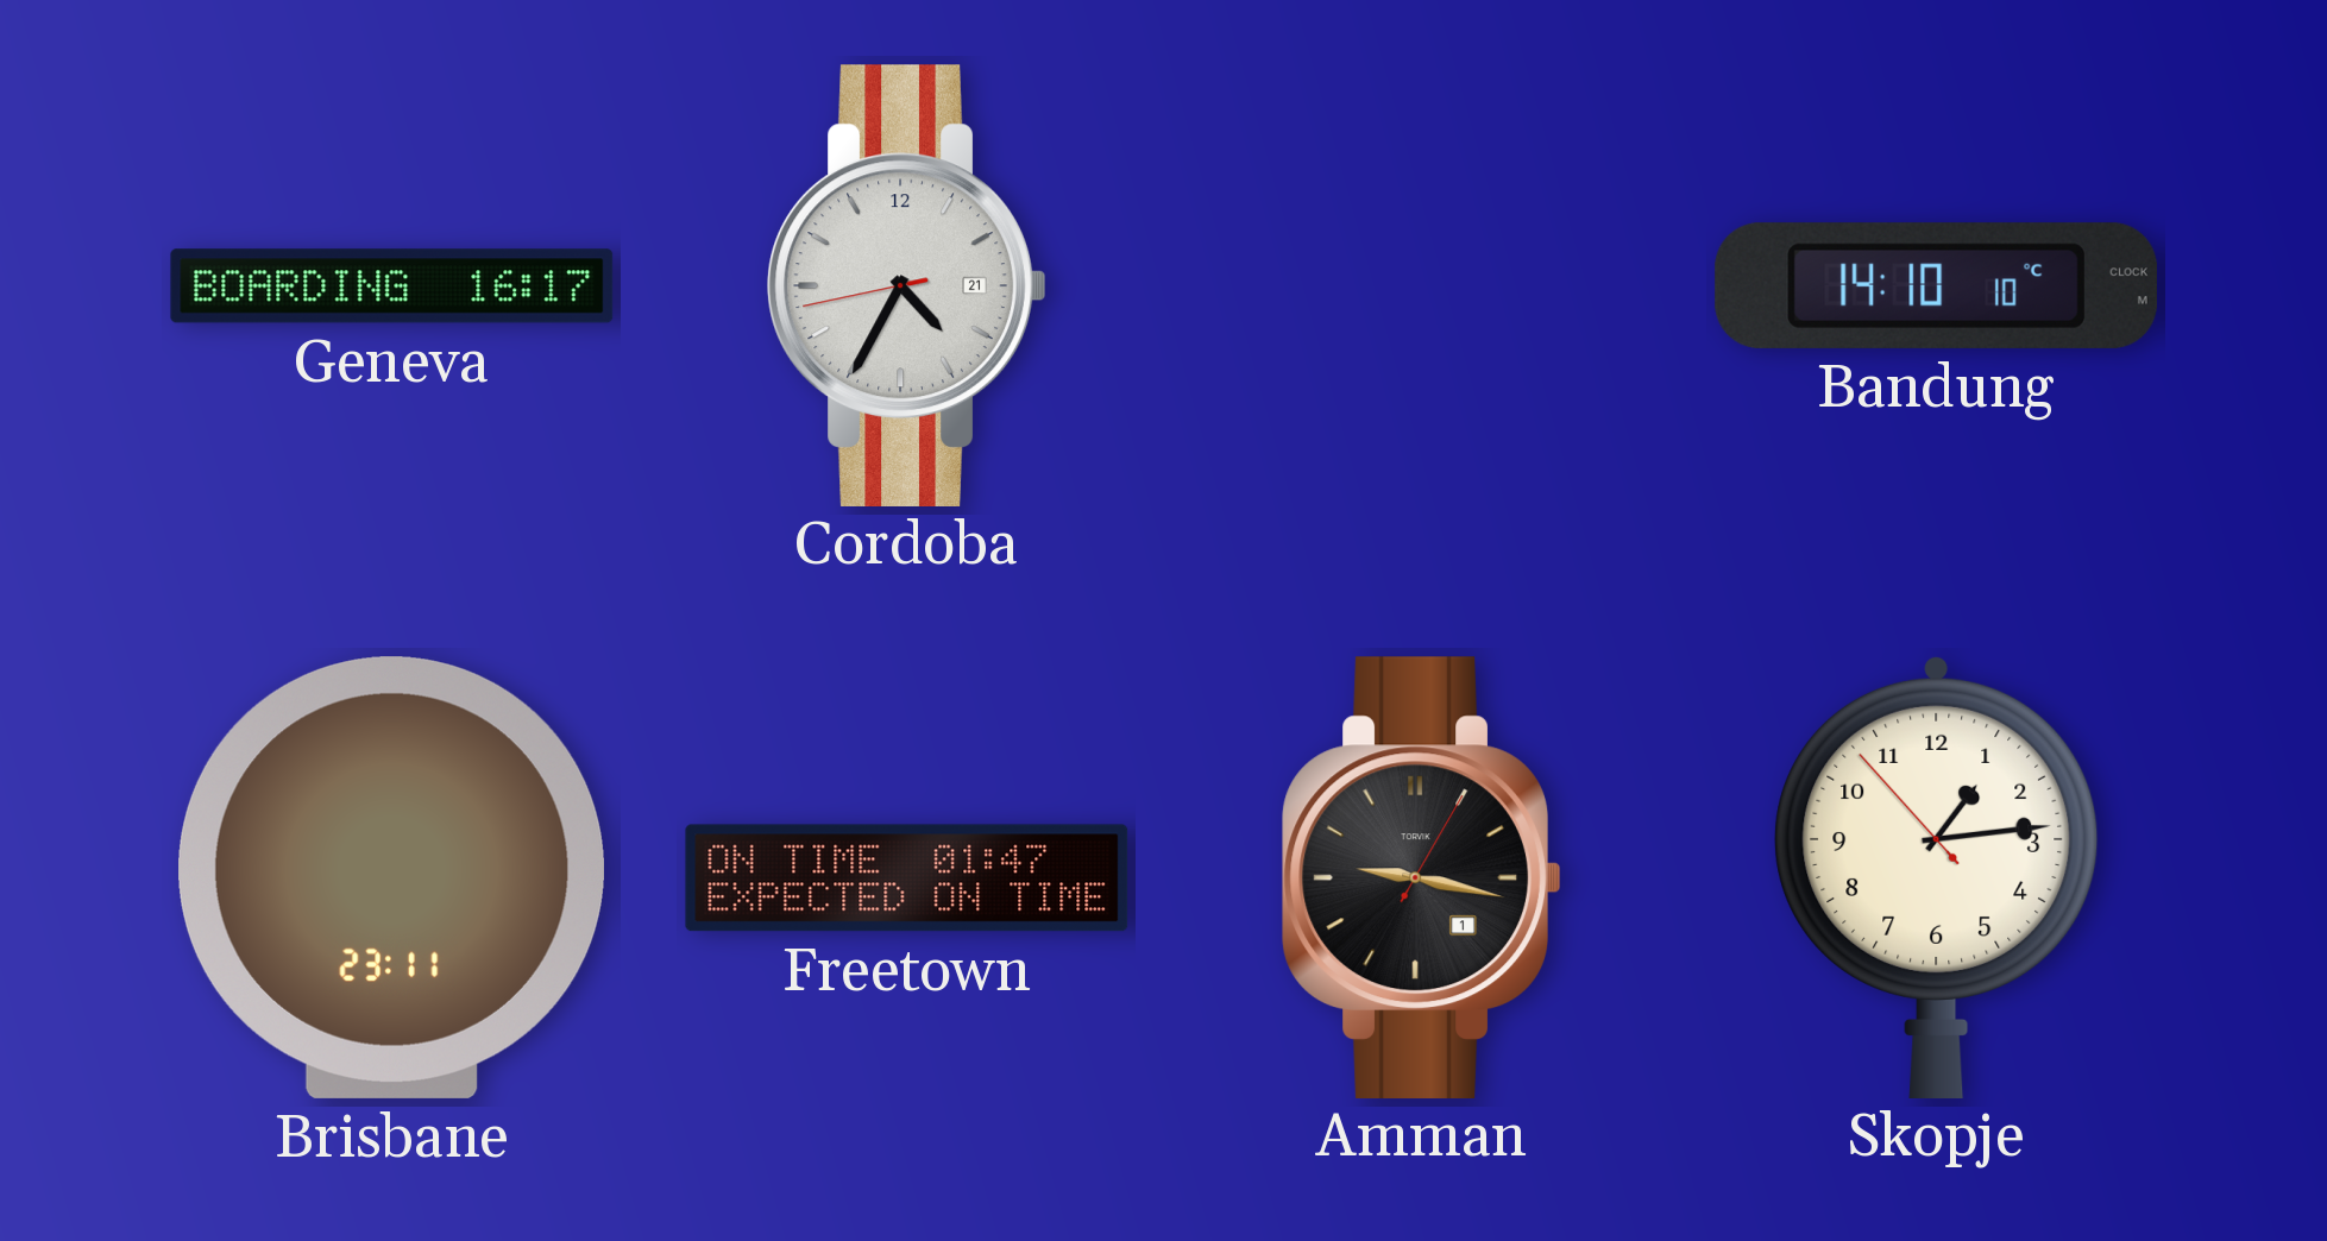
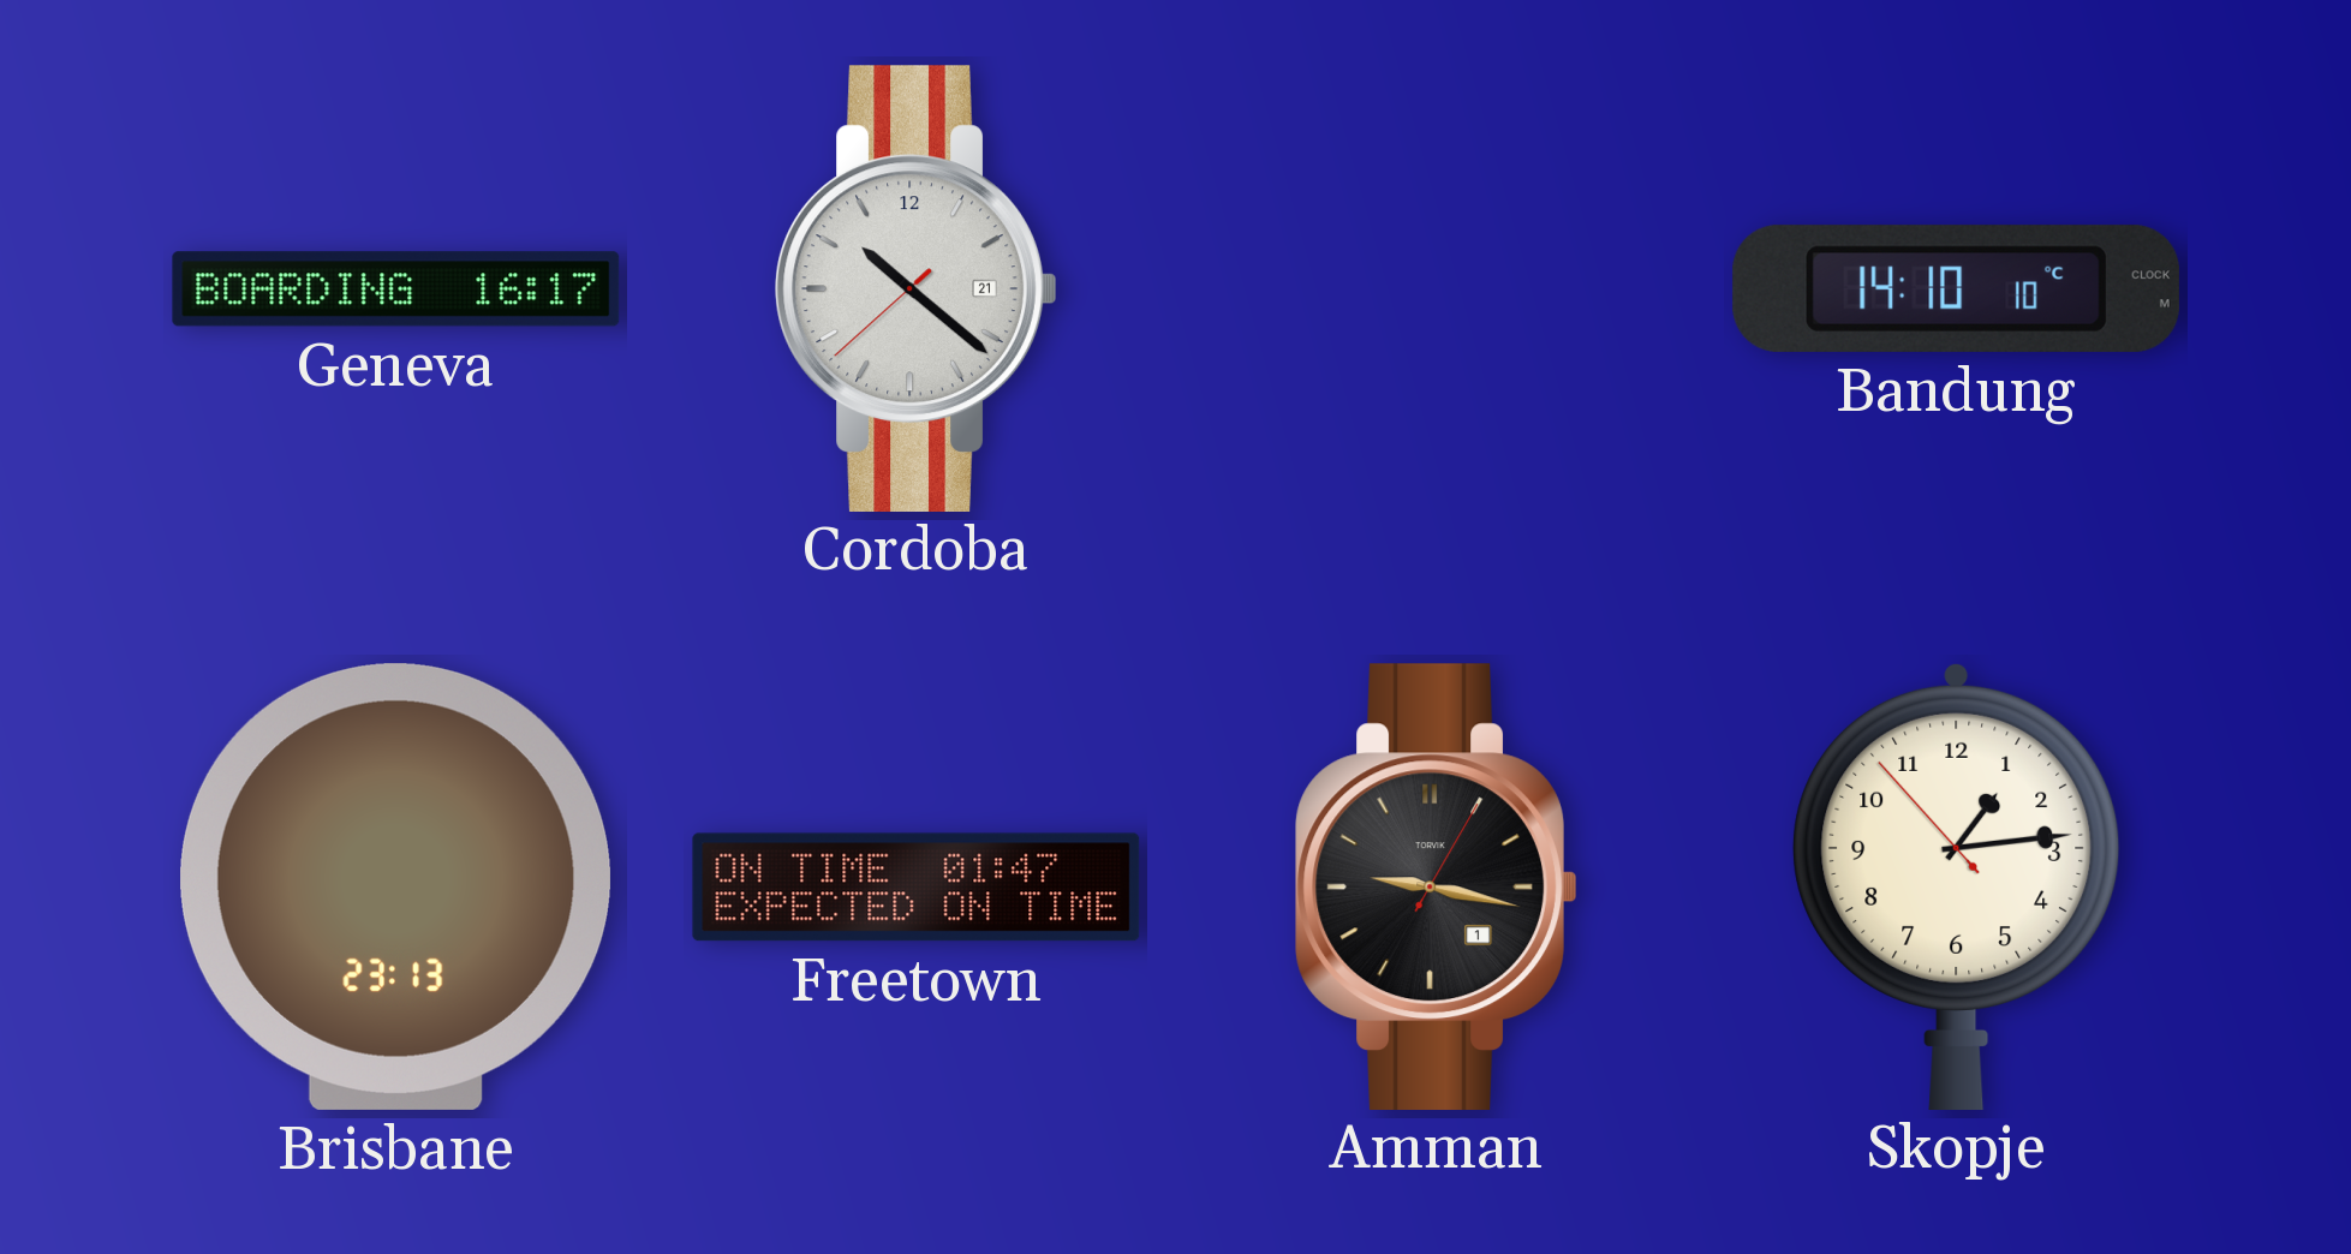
Cordoba: 4:34 -> 10:21
Brisbane: 23:11 -> 23:13
